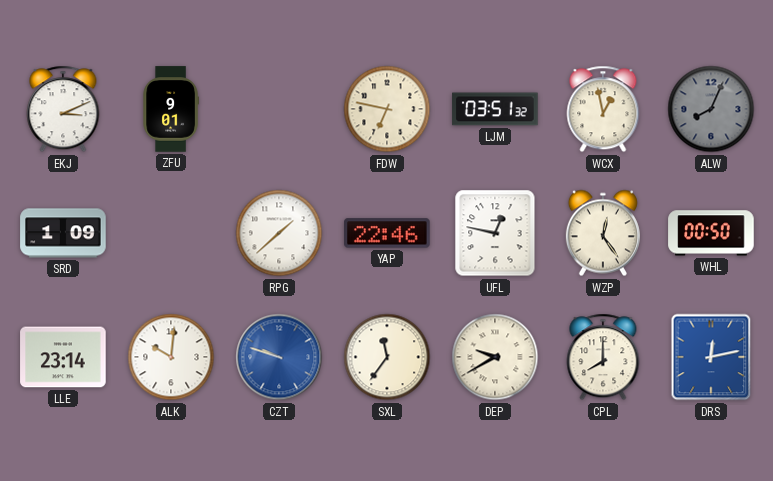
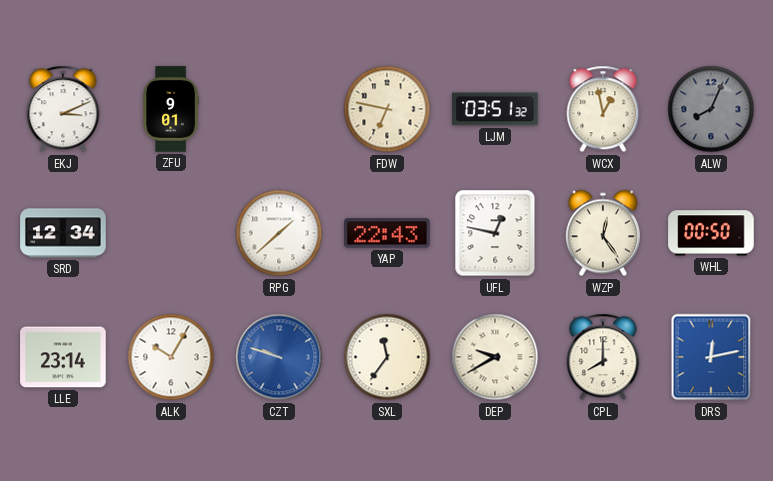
SRD: 1:09 -> 12:34
YAP: 22:46 -> 22:43
ALK: 10:01 -> 10:05
